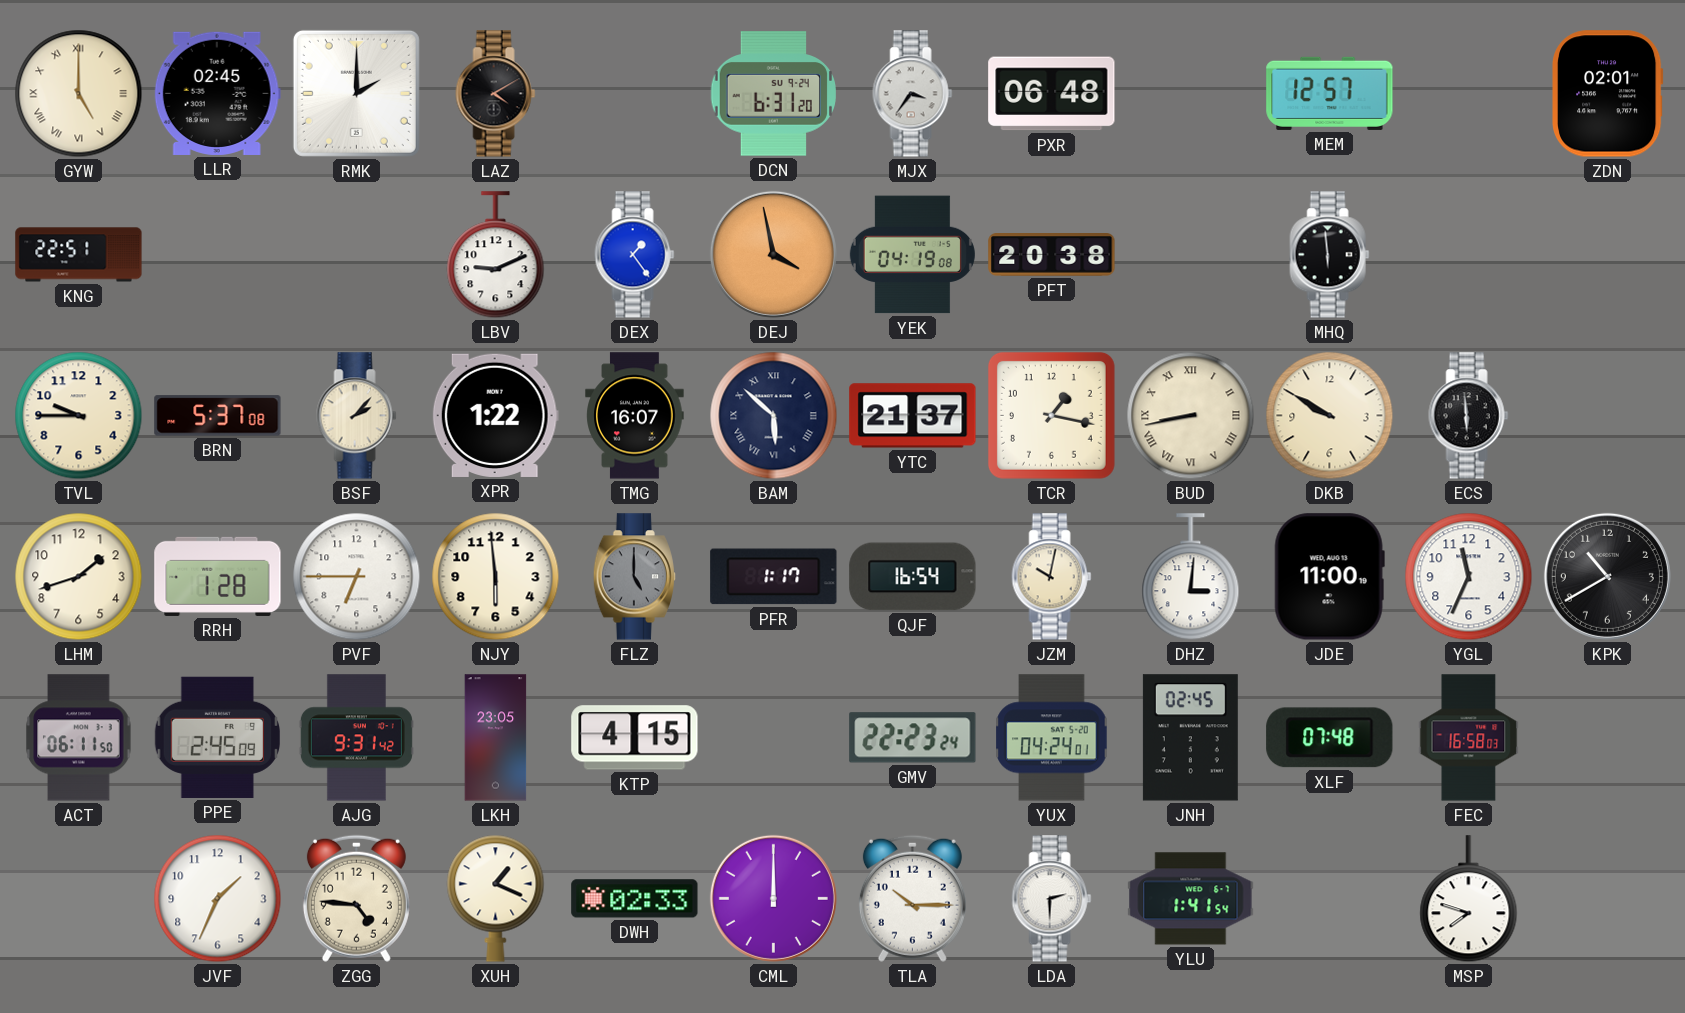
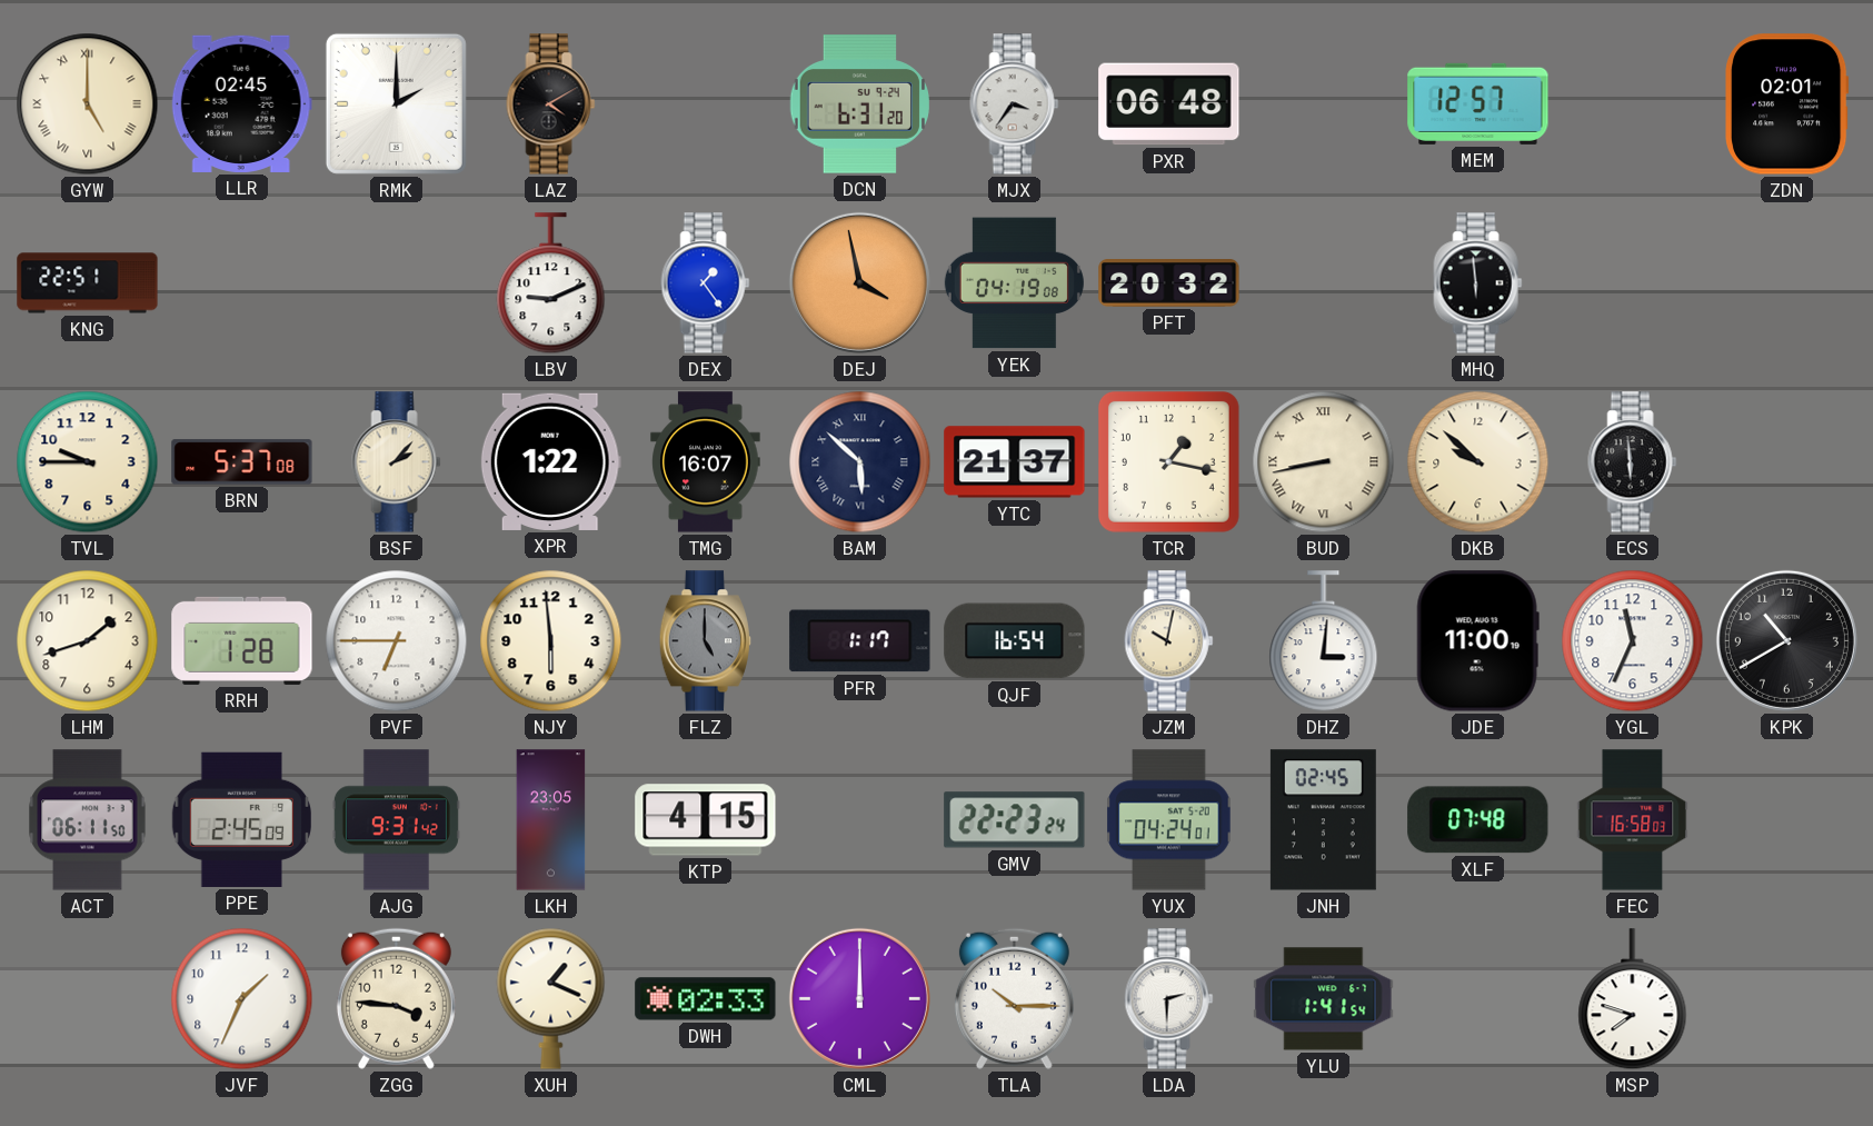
PFT: 20:38 -> 20:32
DKB: 9:50 -> 9:52
ZGG: 4:46 -> 3:46
